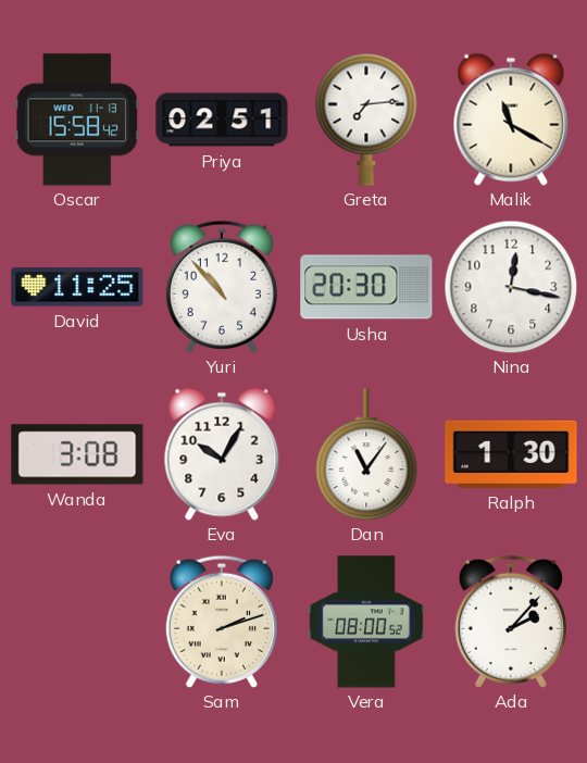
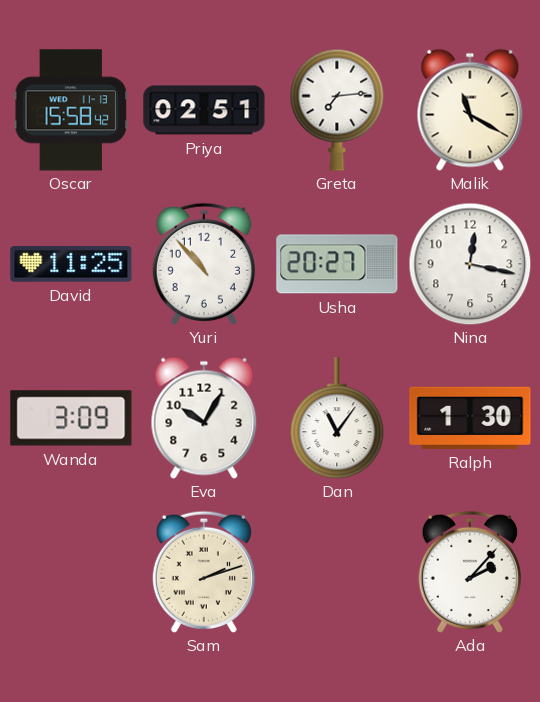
Usha: 20:30 -> 20:27
Wanda: 3:08 -> 3:09
Vera: 08:00 -> none
